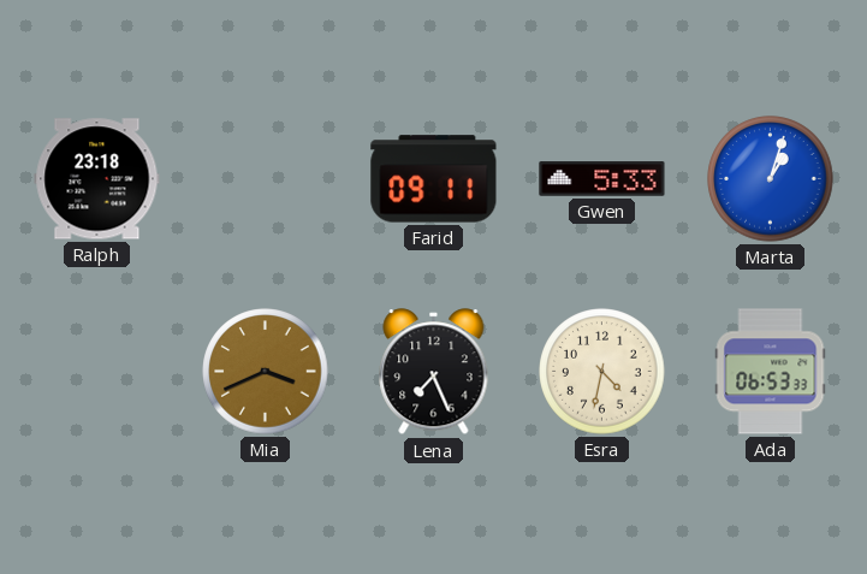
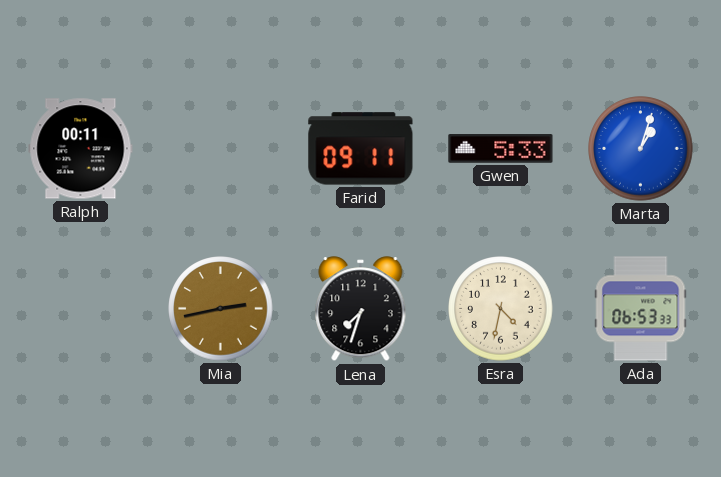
Ralph: 23:18 -> 00:11
Mia: 3:41 -> 2:43
Lena: 7:26 -> 7:33
